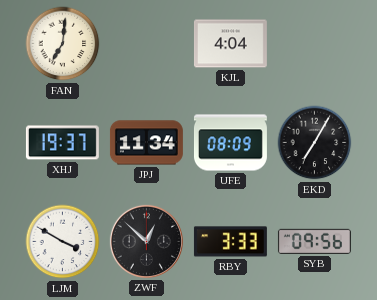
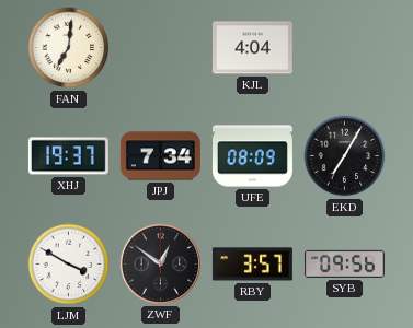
JPJ: 11:34 -> 7:34
ZWF: 12:52 -> 12:51
RBY: 3:33 -> 3:57
